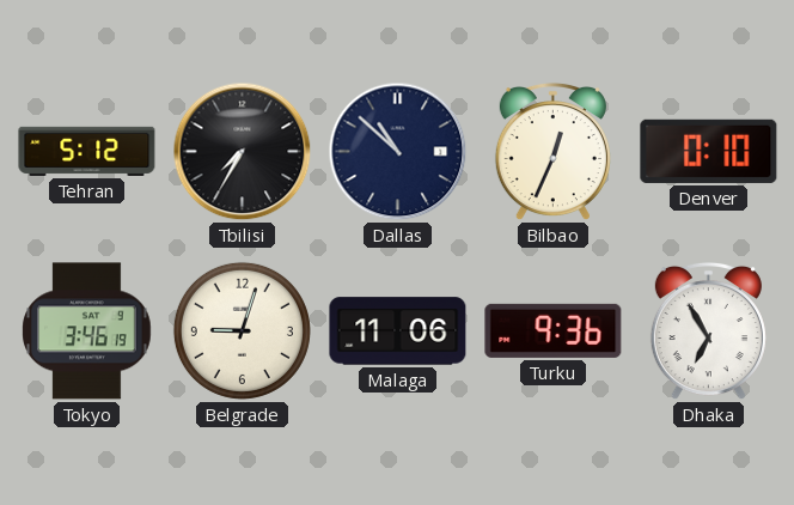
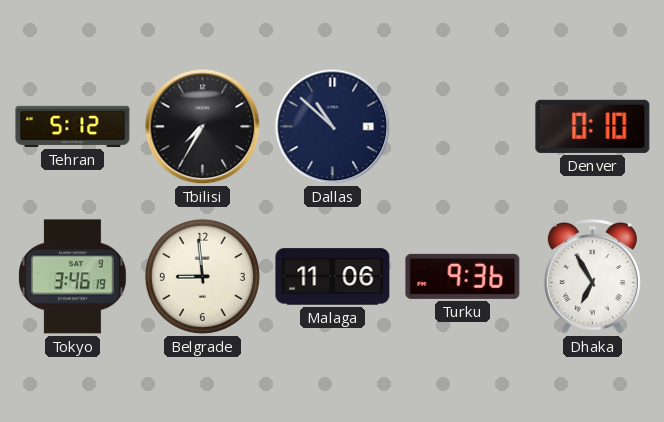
Bilbao: 12:34 -> none
Belgrade: 9:03 -> 8:59
